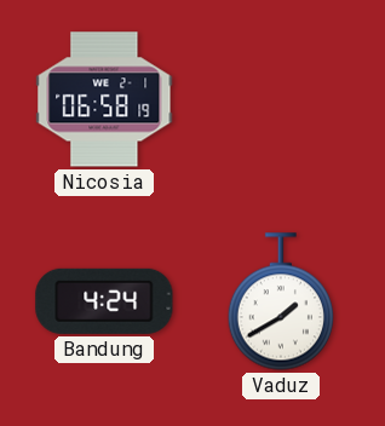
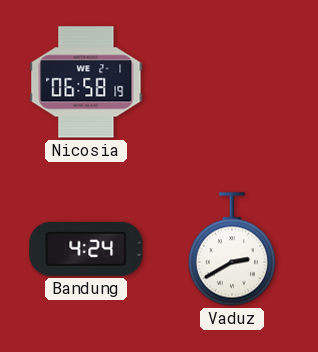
Vaduz: 1:40 -> 2:40
